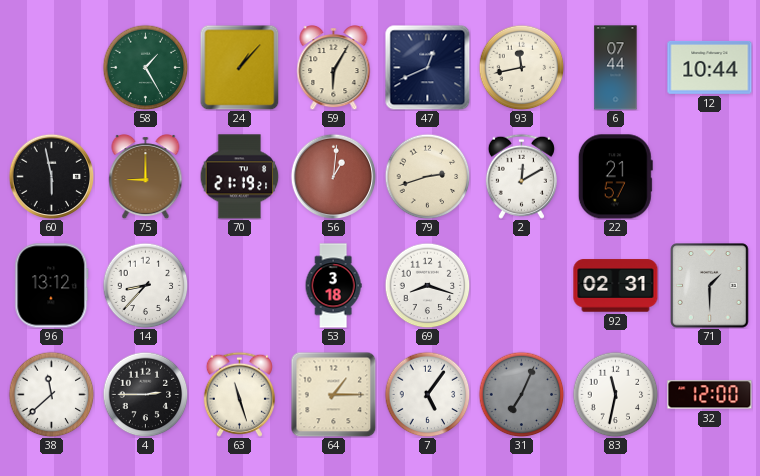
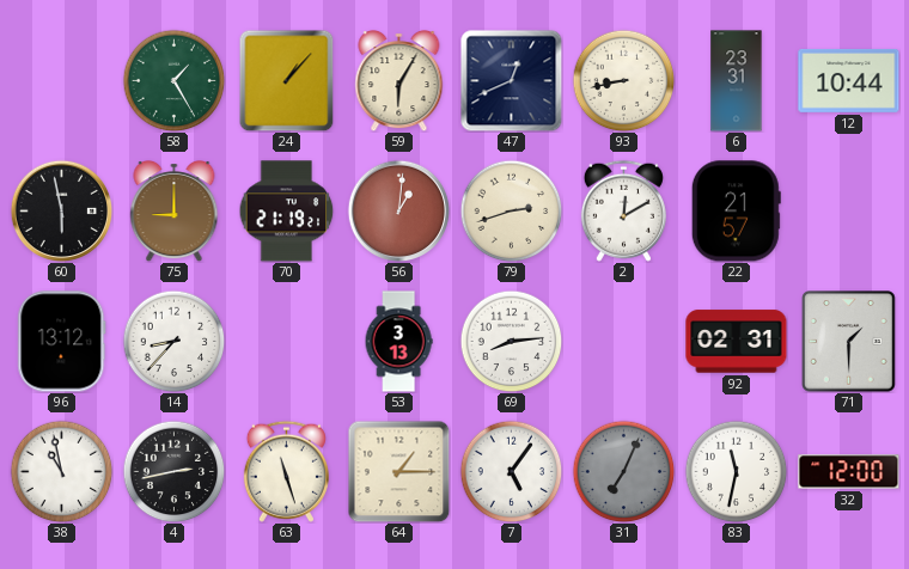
93: 11:43 -> 8:43
6: 07:44 -> 23:31
53: 3:18 -> 3:13
69: 8:18 -> 8:14
38: 11:38 -> 10:58
4: 2:45 -> 2:43
